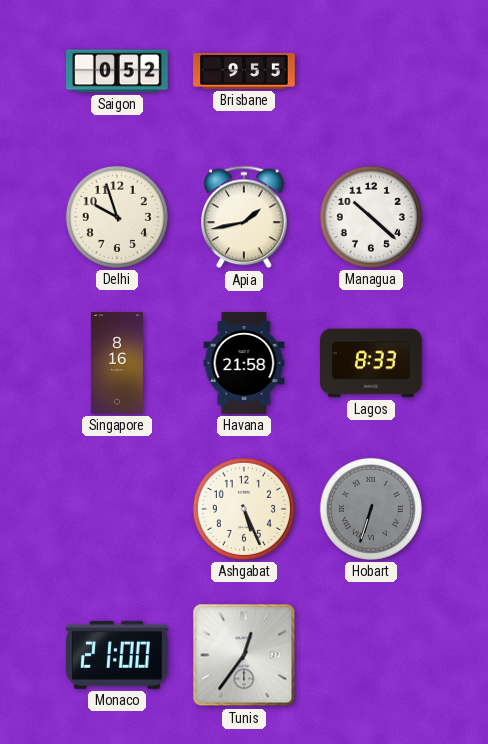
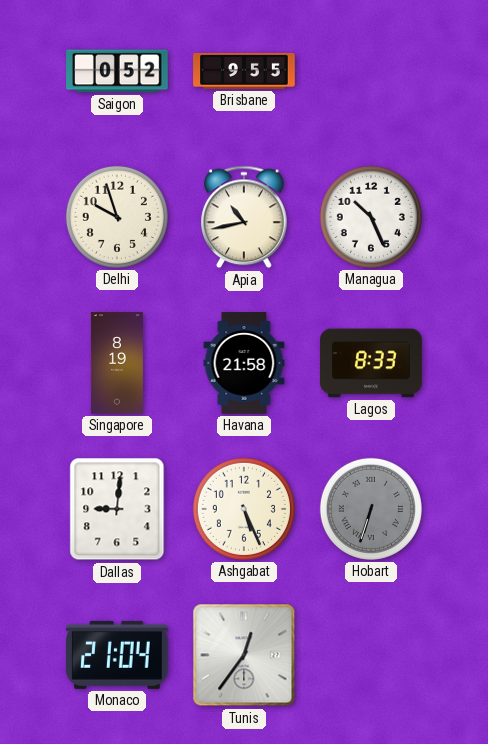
Apia: 1:43 -> 10:43
Managua: 10:22 -> 10:26
Singapore: 8:16 -> 8:19
Dallas: none -> 9:01
Monaco: 21:00 -> 21:04
